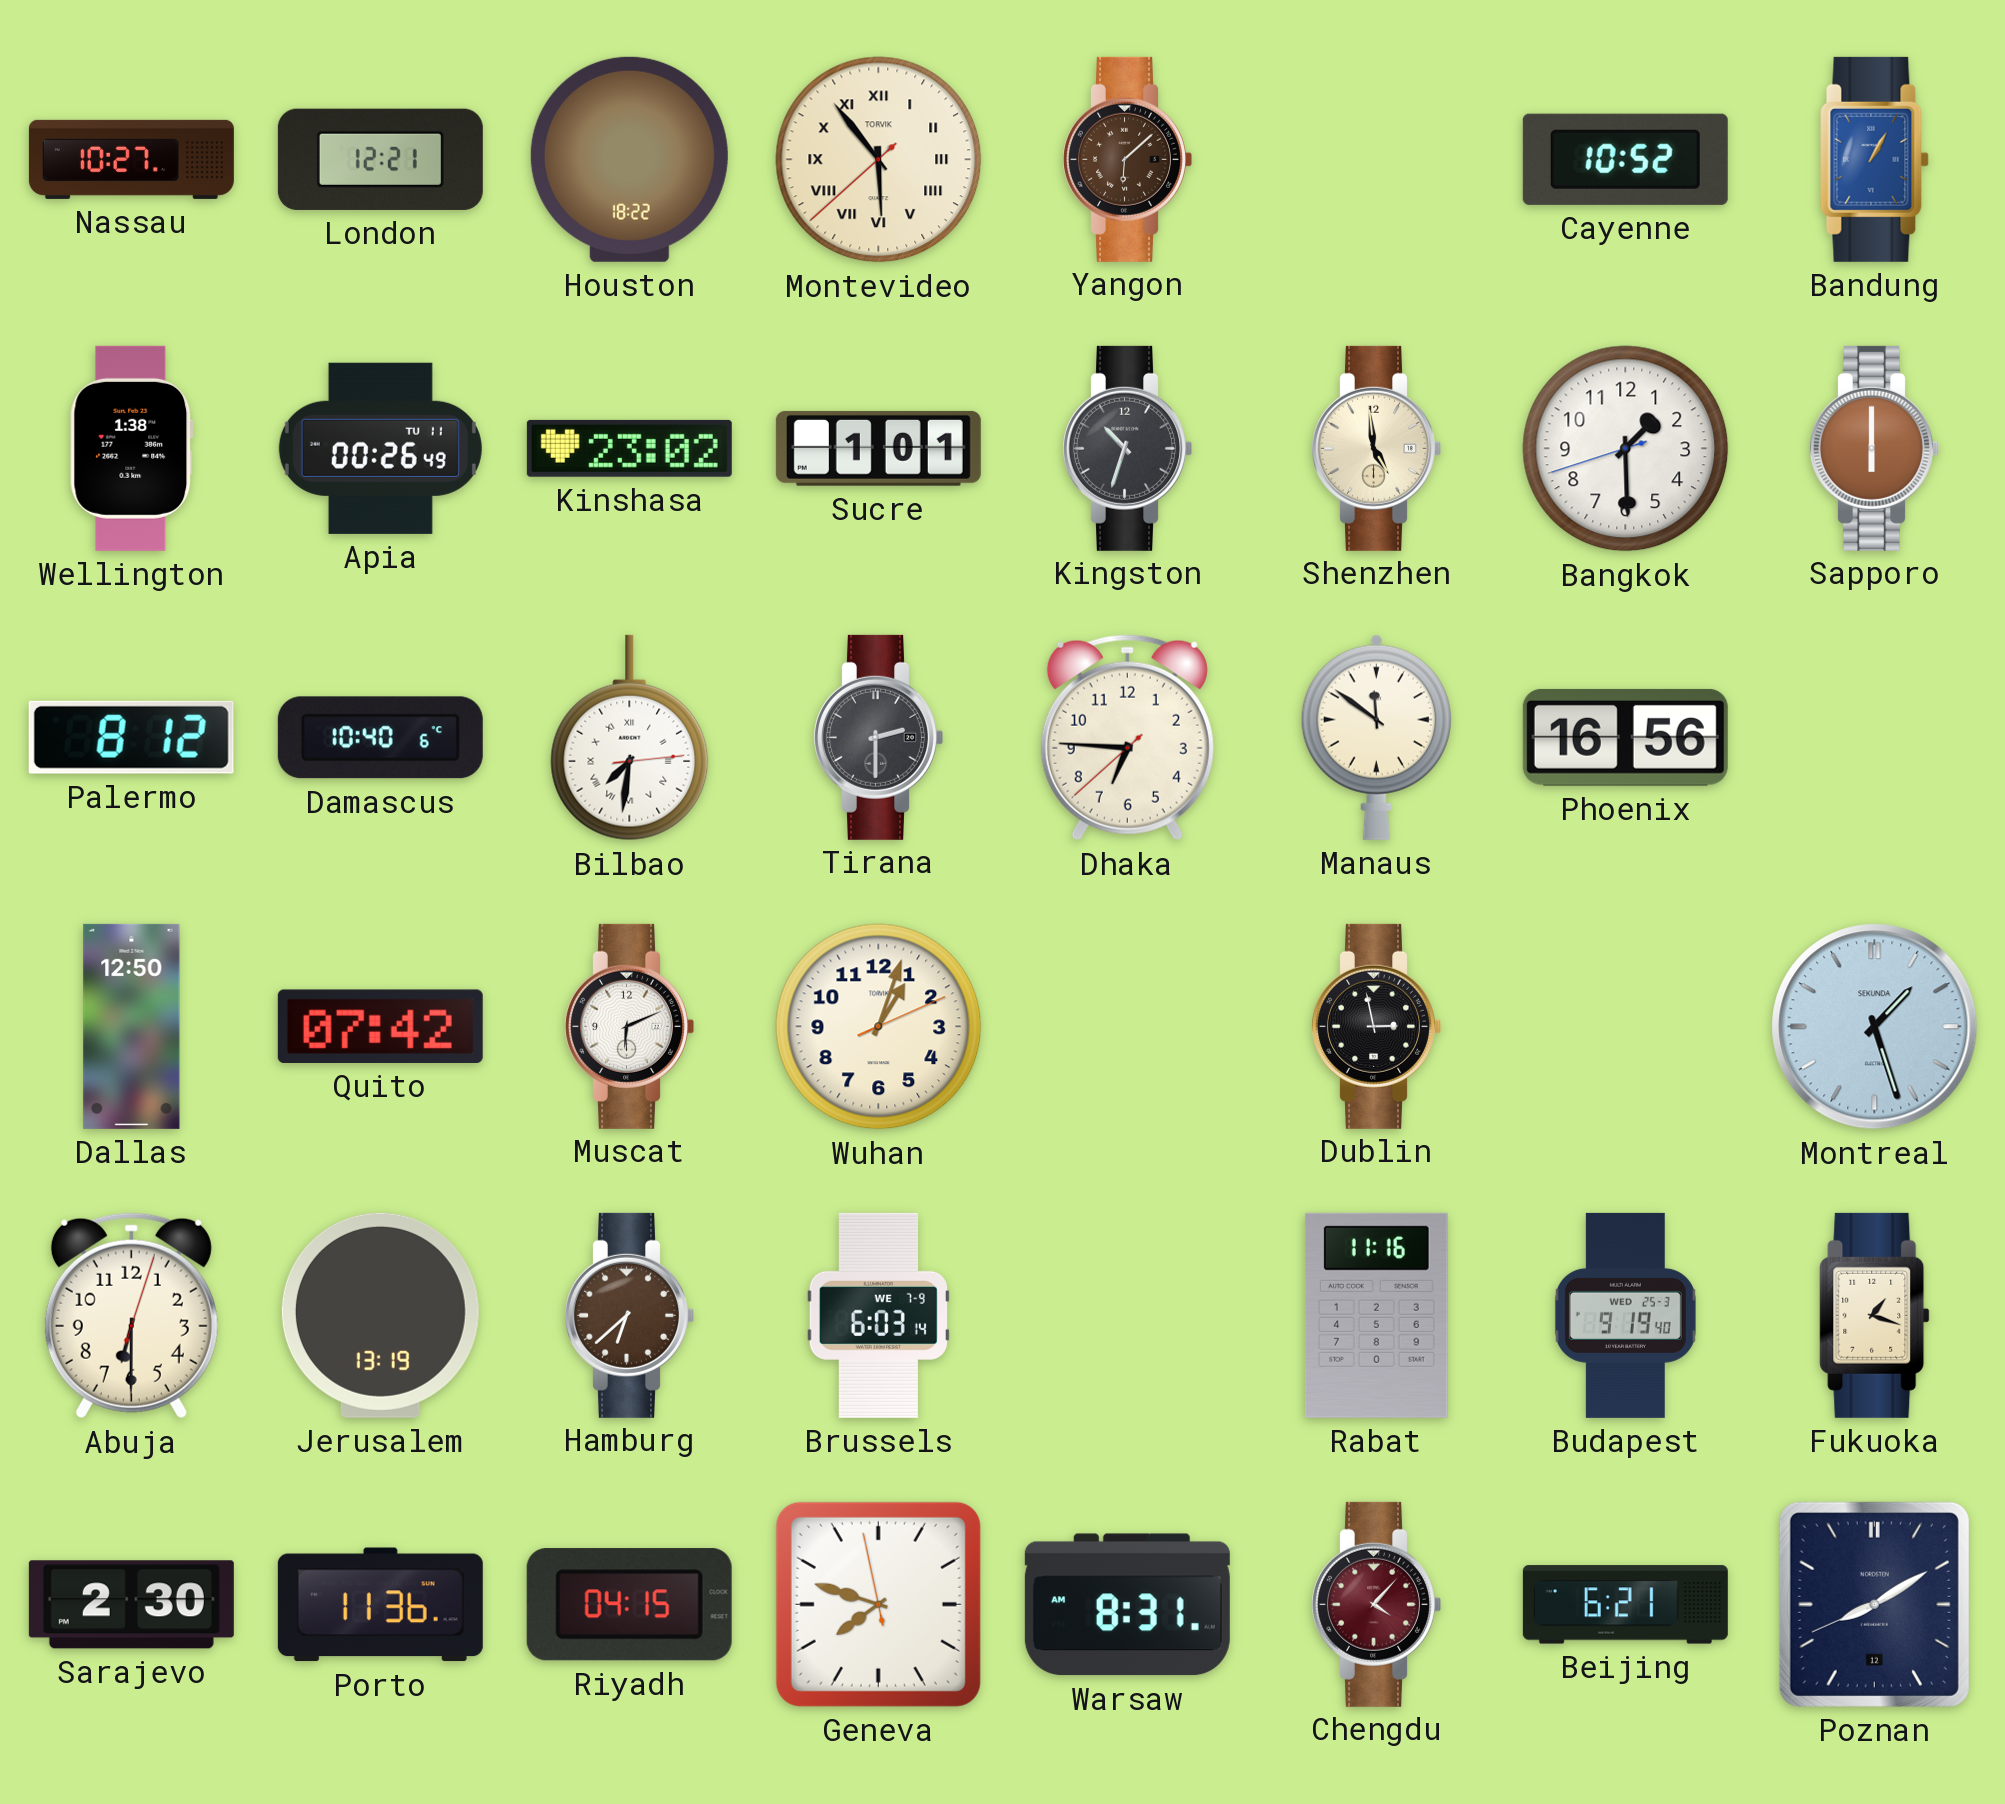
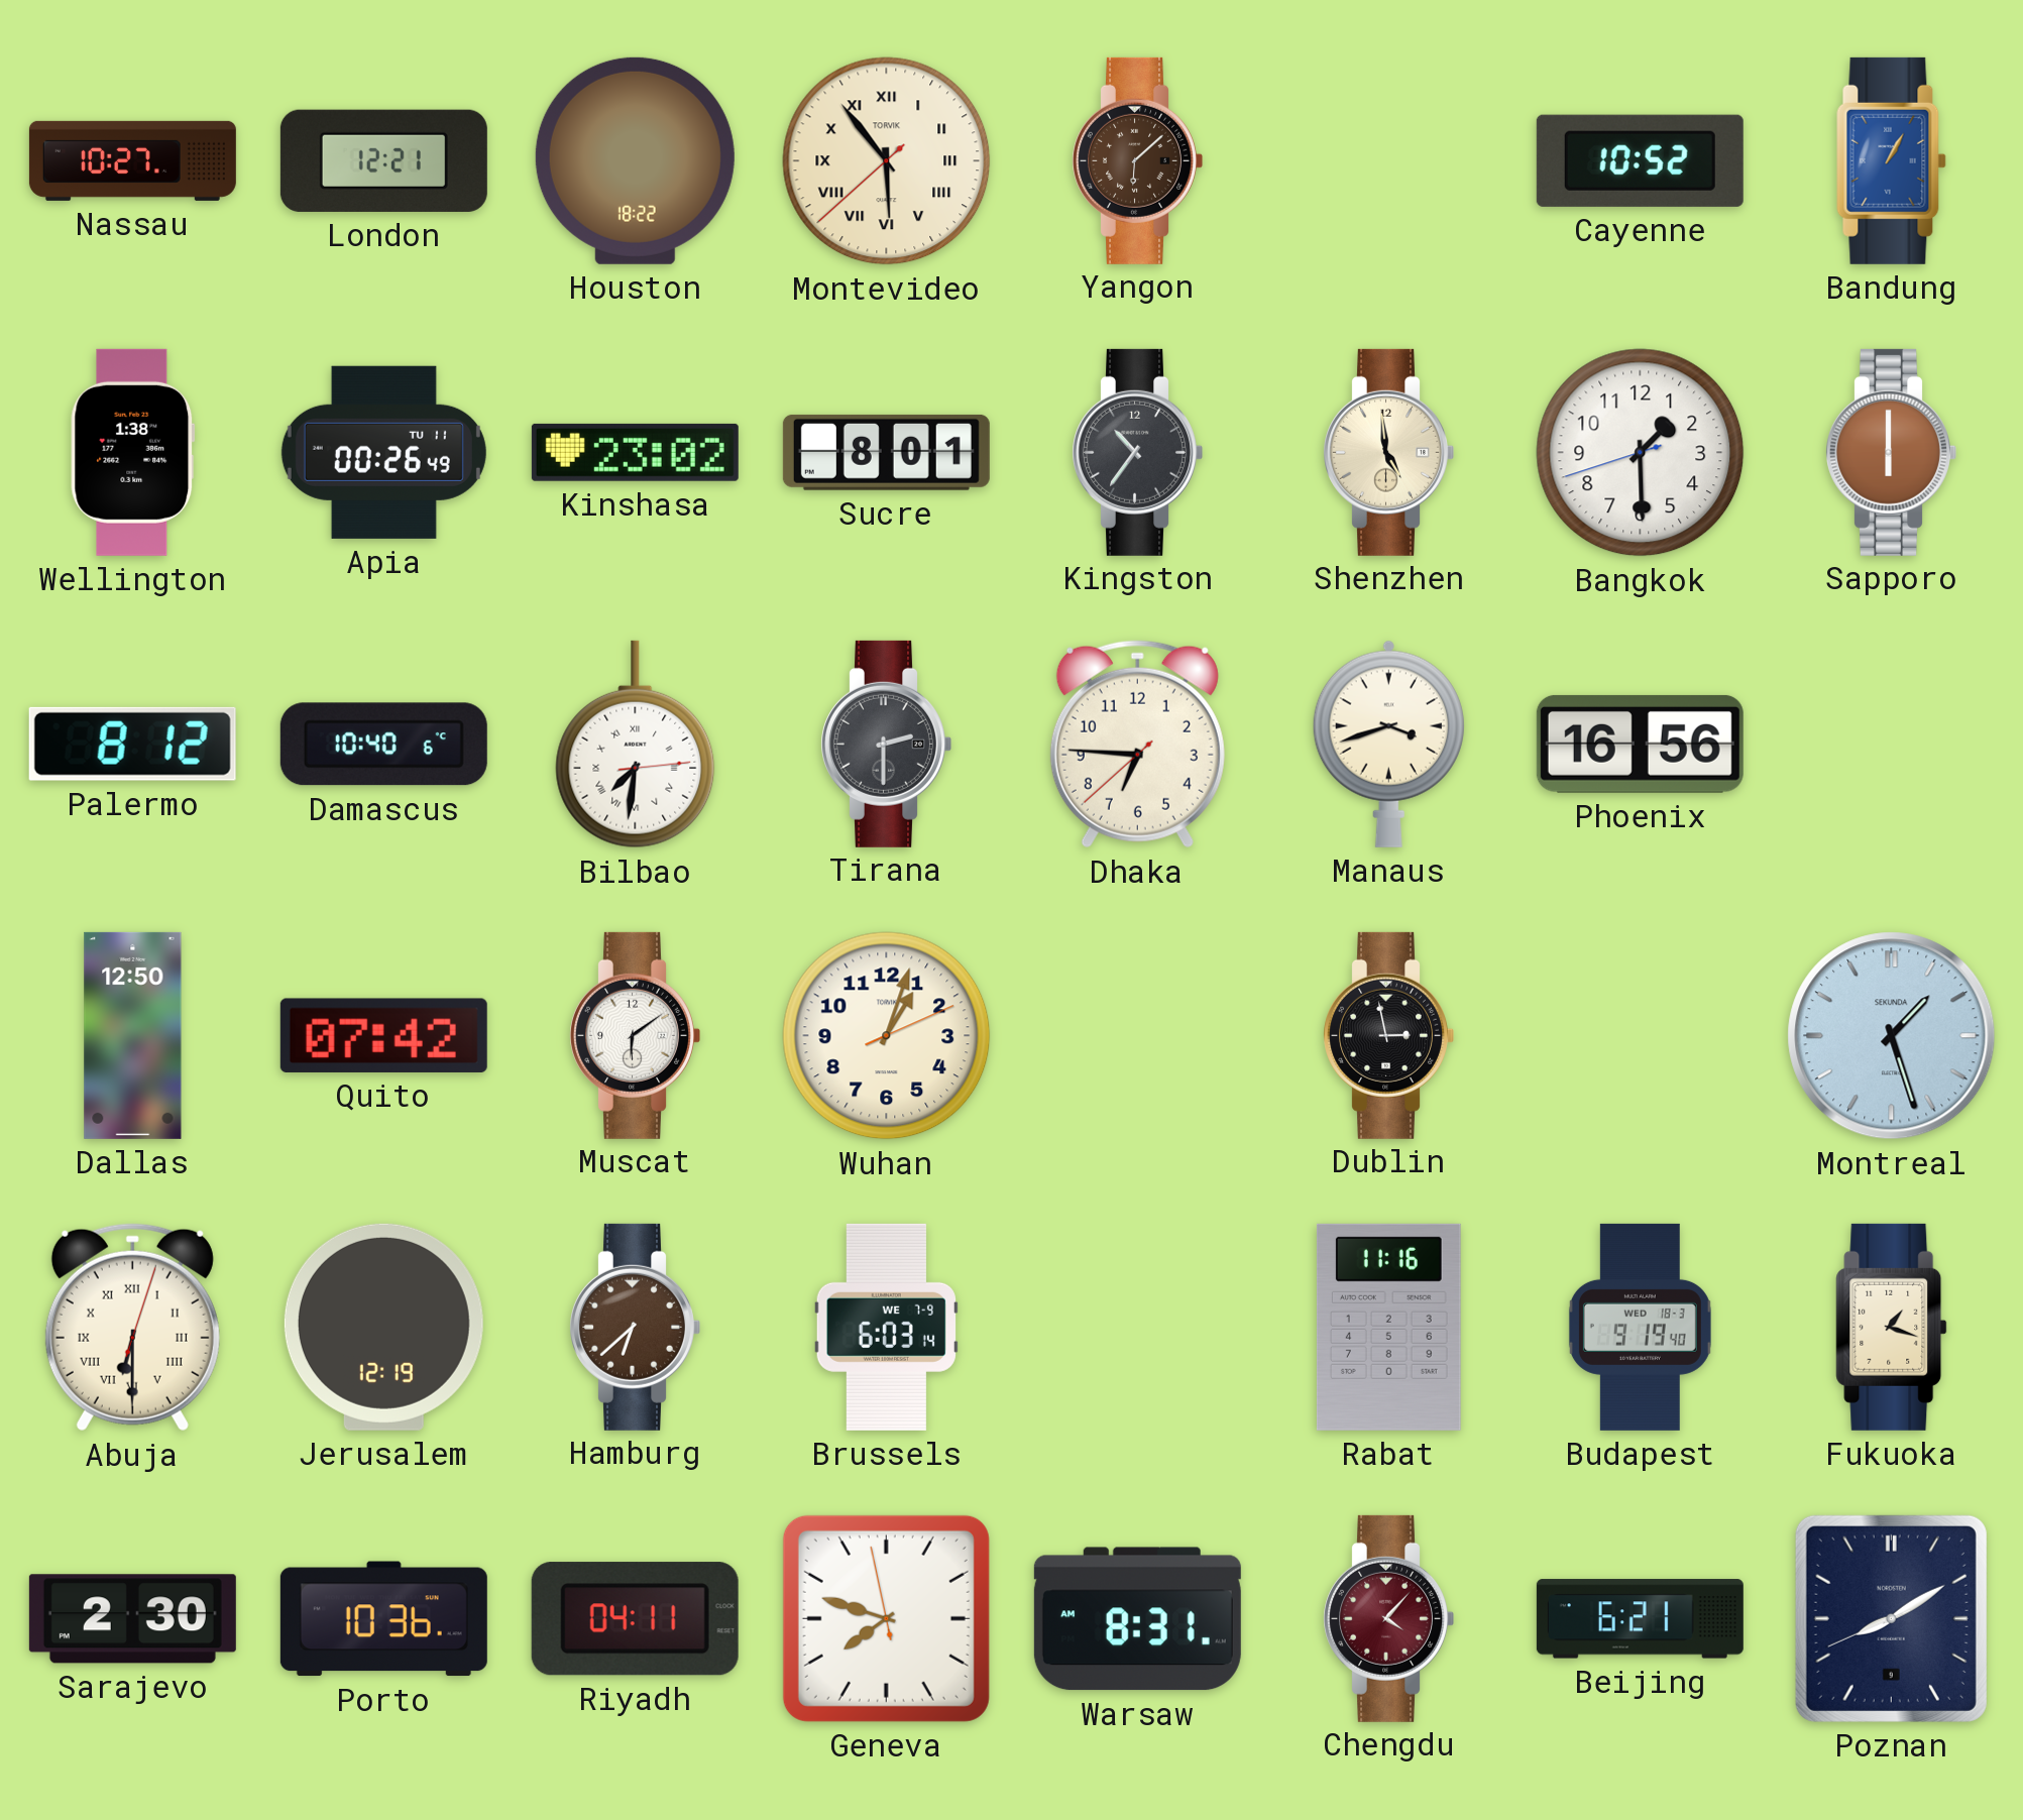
Sucre: 1:01 -> 8:01
Kingston: 10:33 -> 10:36
Manaus: 11:51 -> 3:42
Muscat: 6:11 -> 6:09
Abuja numerals: Arabic -> Roman
Jerusalem: 13:19 -> 12:19
Budapest date: WED 25-3 -> WED 18-3
Porto: 11:36 -> 10:36
Riyadh: 04:15 -> 04:11
Poznan date: 12 -> 9
